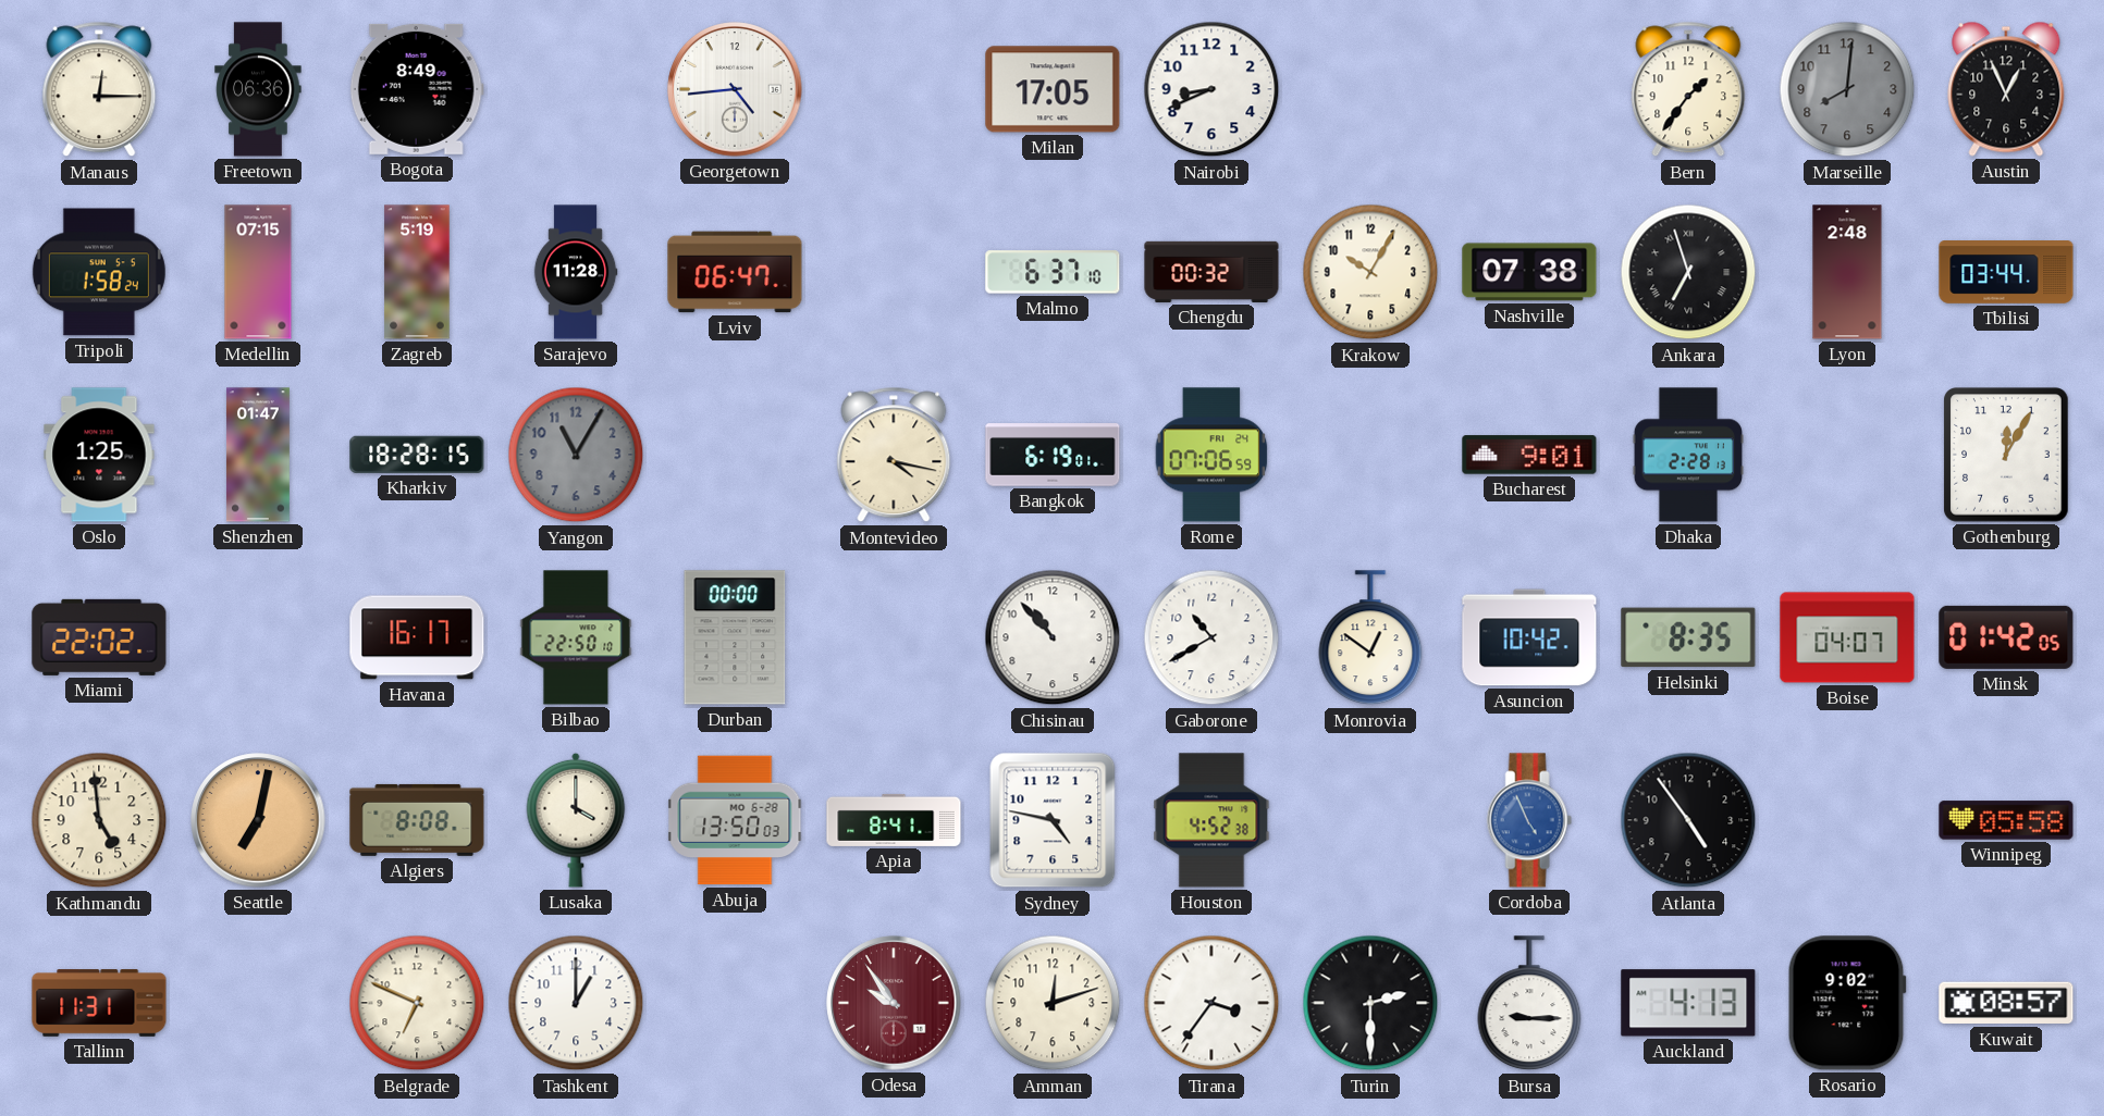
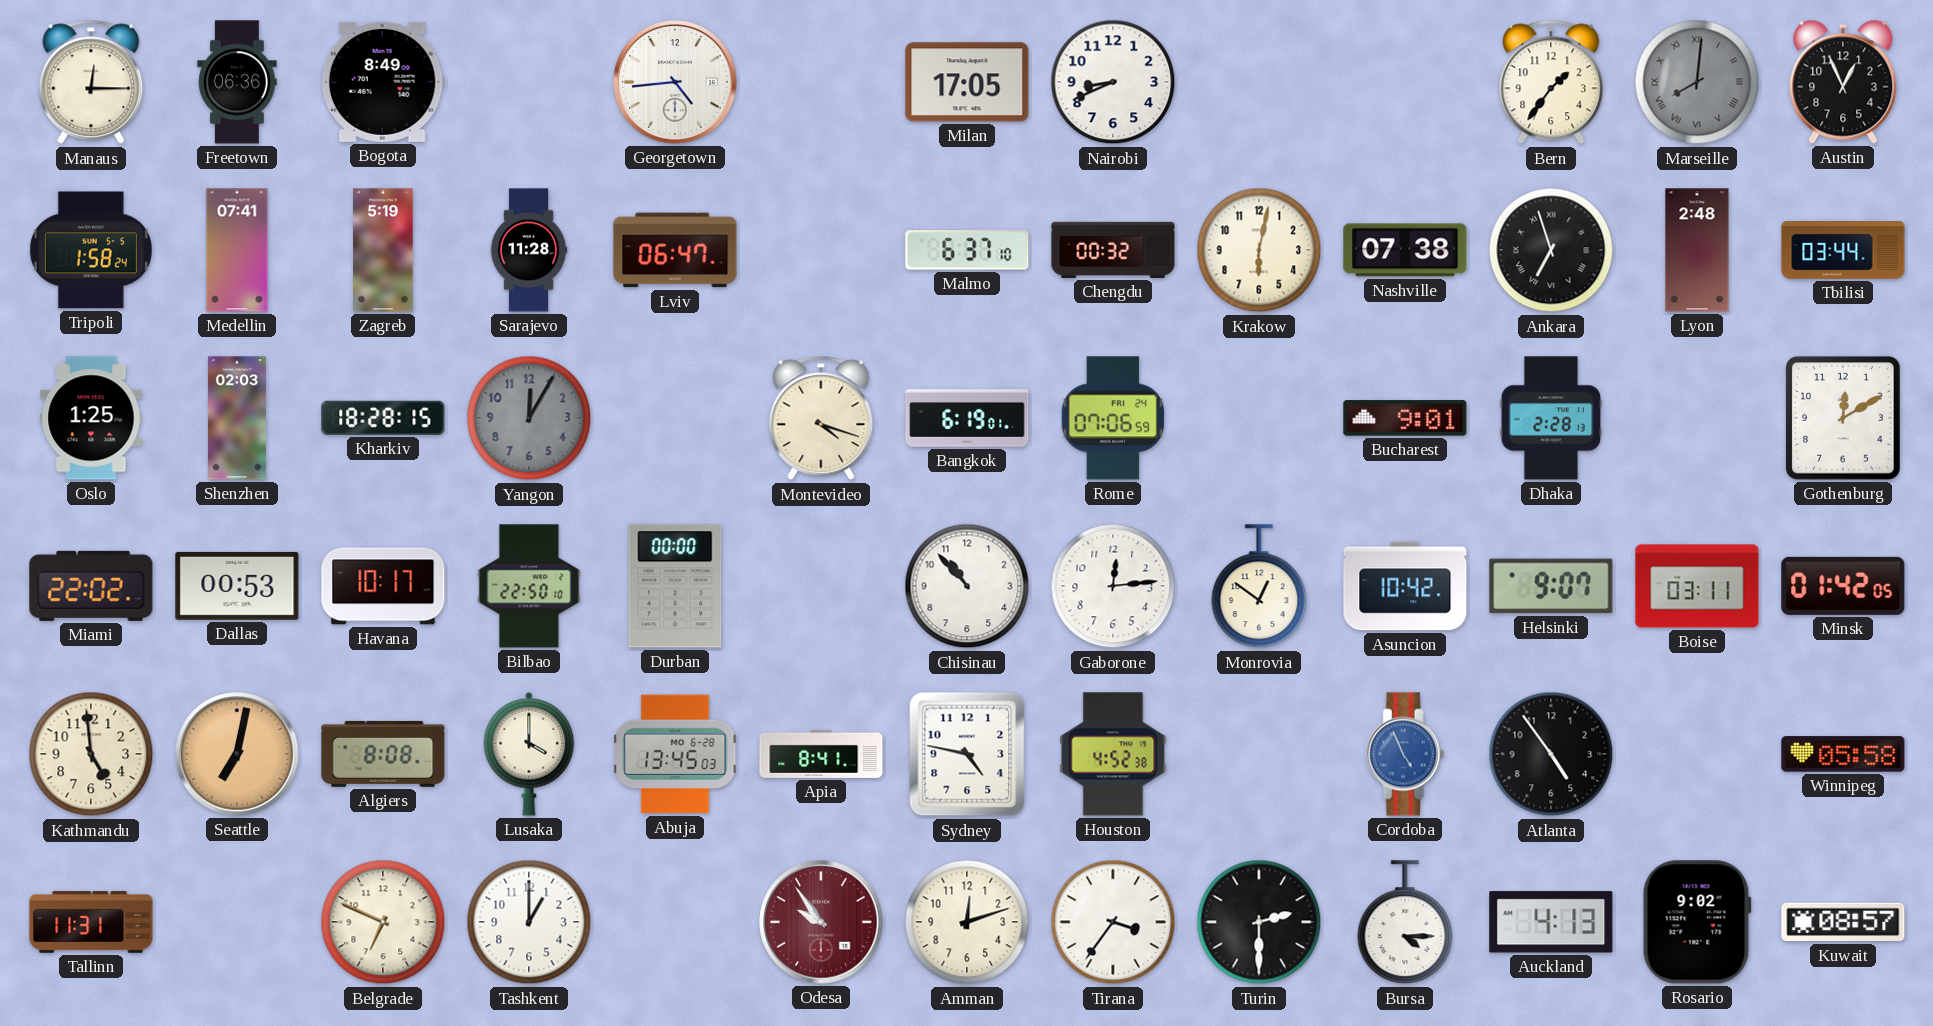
Marseille numerals: Arabic -> Roman
Medellin: 07:15 -> 07:41
Krakow: 10:05 -> 6:02
Shenzhen: 01:47 -> 02:03
Yangon: 11:05 -> 12:05
Montevideo: 4:17 -> 4:18
Gothenburg: 12:05 -> 12:10
Dallas: none -> 00:53
Havana: 16:17 -> 10:17
Gaborone: 10:40 -> 12:14
Helsinki: 8:35 -> 9:07
Boise: 04:07 -> 03:11
Abuja: 13:50 -> 13:45
Bursa: 9:15 -> 4:15
